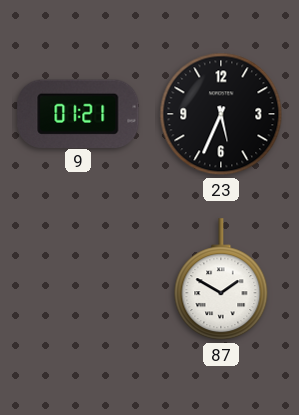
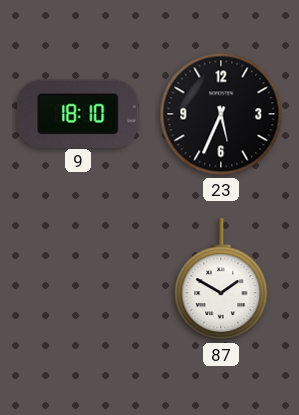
9: 01:21 -> 18:10
